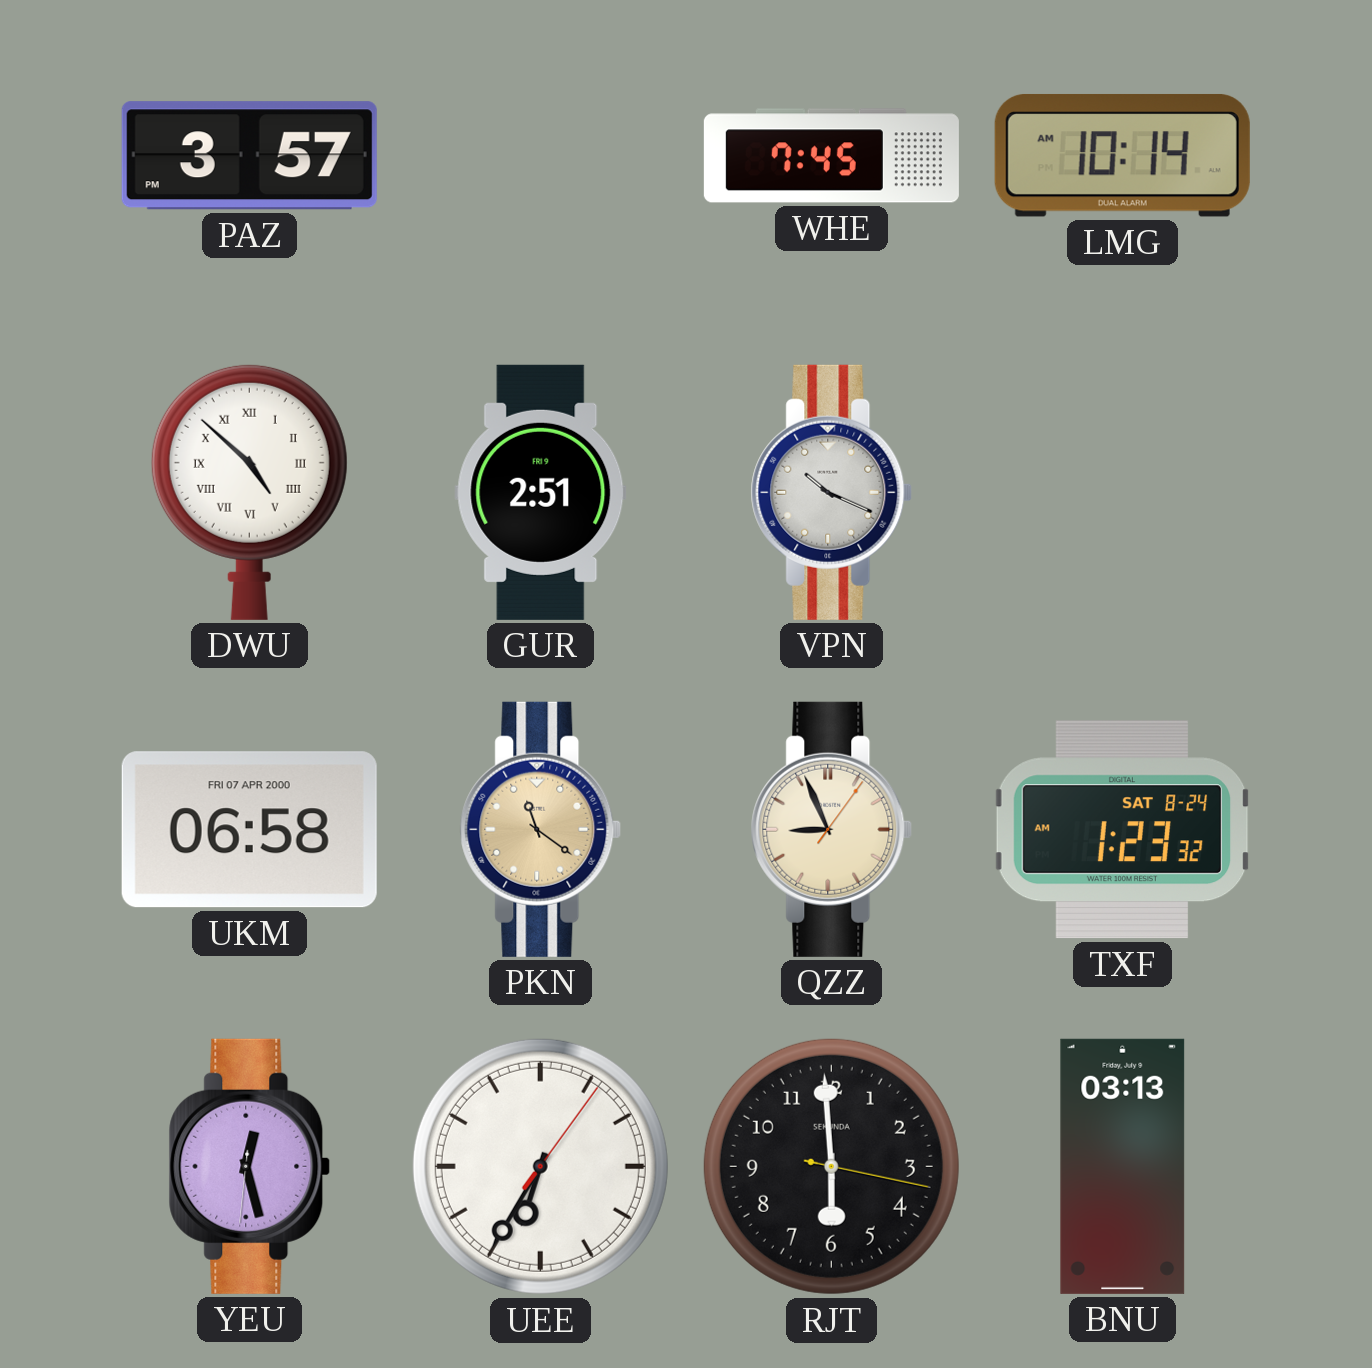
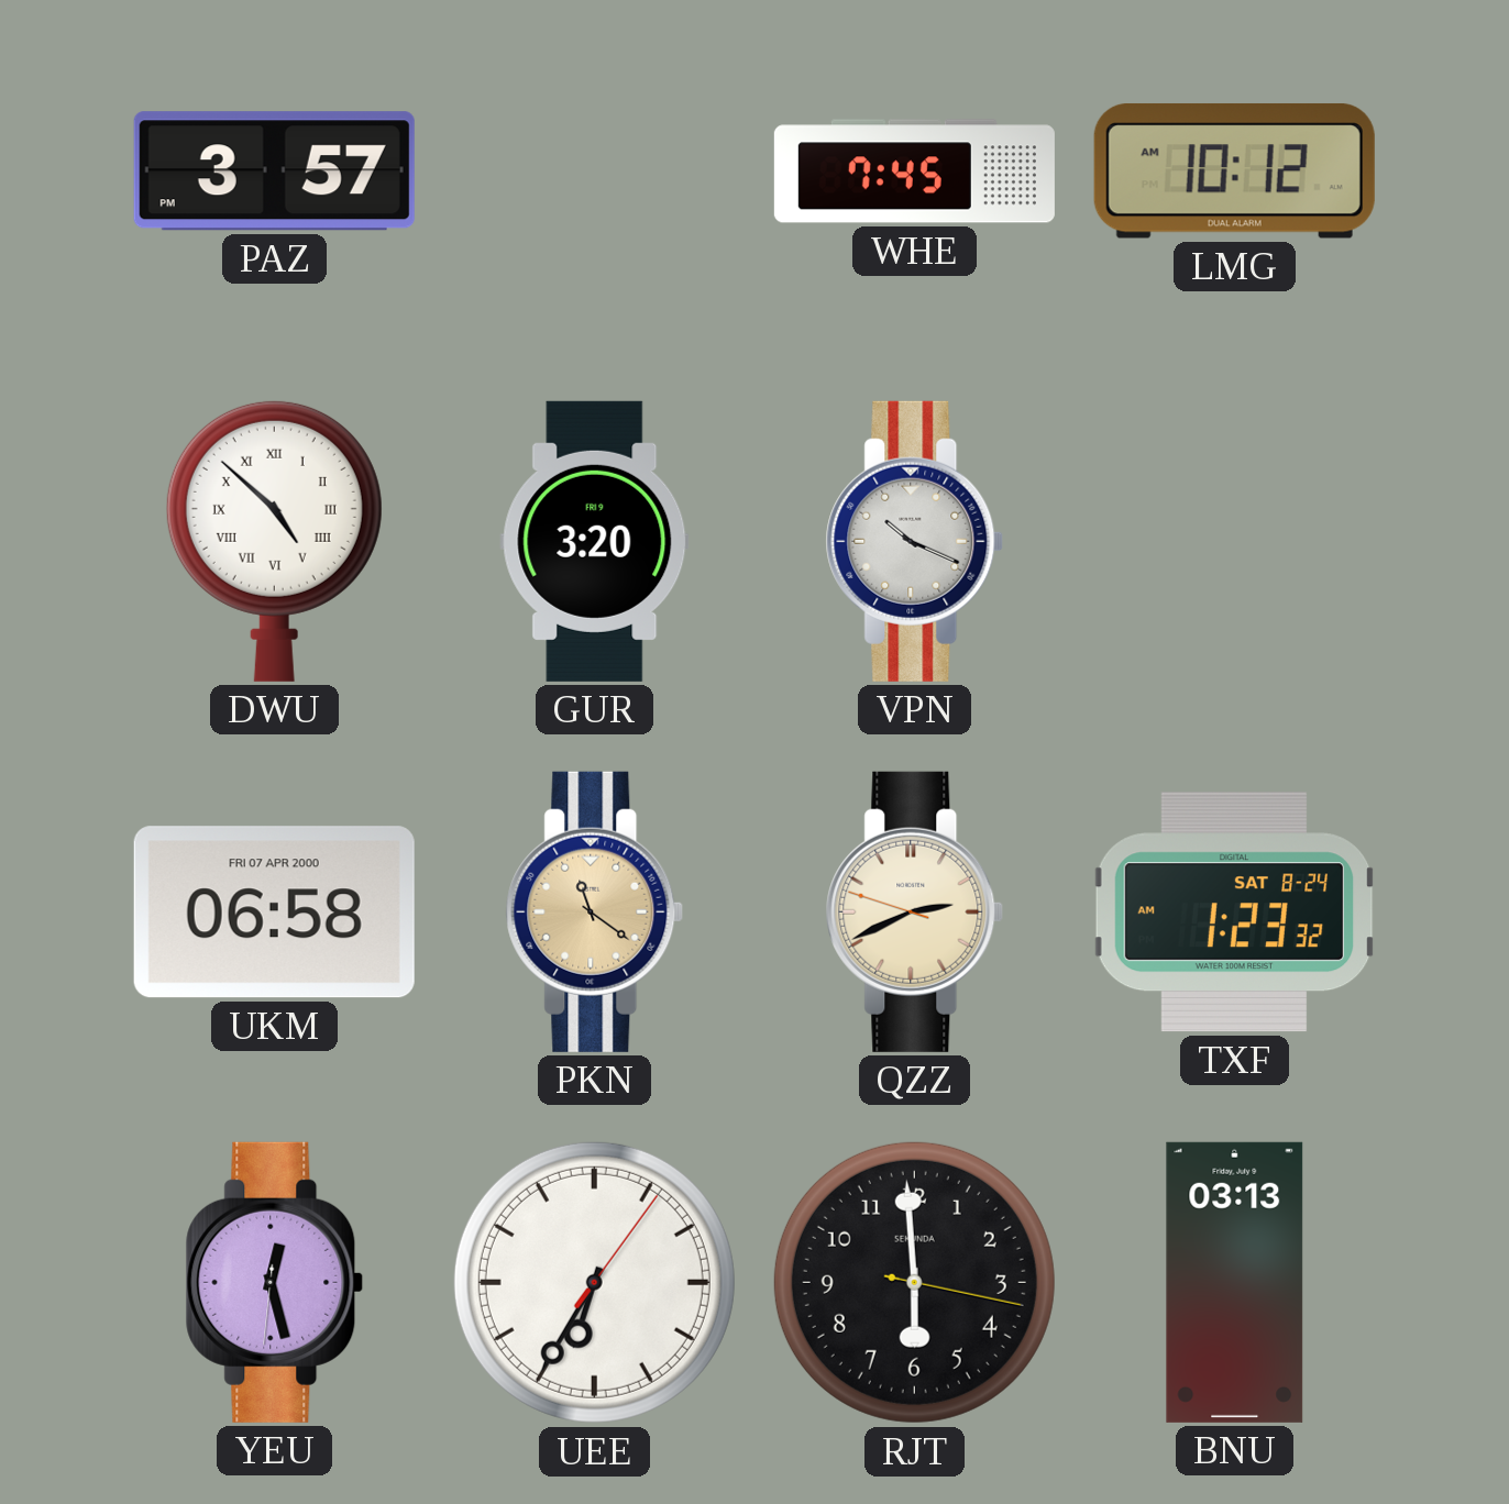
LMG: 10:14 -> 10:12
GUR: 2:51 -> 3:20
QZZ: 8:56 -> 2:40
